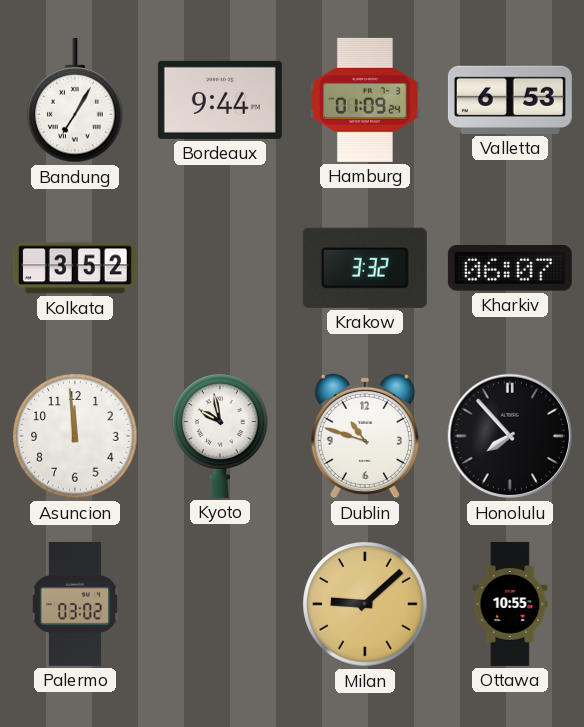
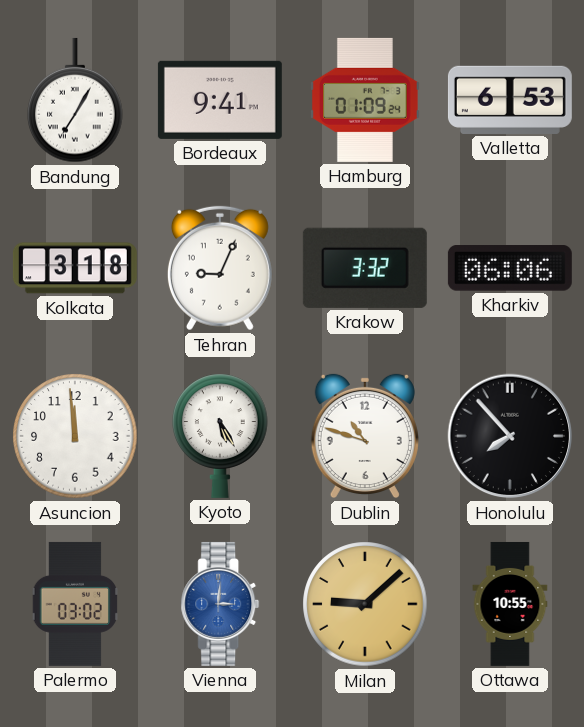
Bordeaux: 9:44 -> 9:41
Kolkata: 3:52 -> 3:18
Tehran: none -> 9:04
Kharkiv: 06:07 -> 06:06
Kyoto: 9:58 -> 5:25
Vienna: none -> 3:01
